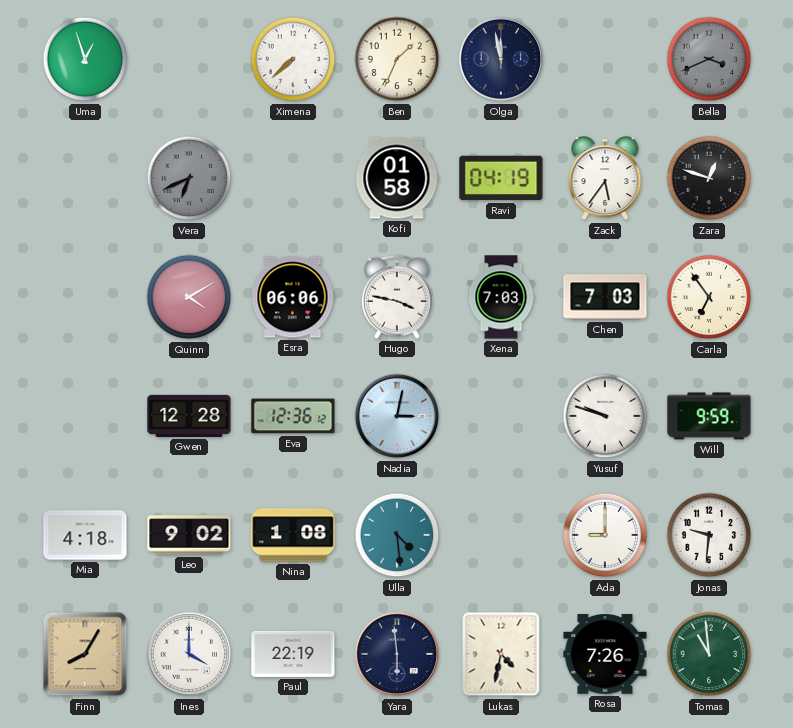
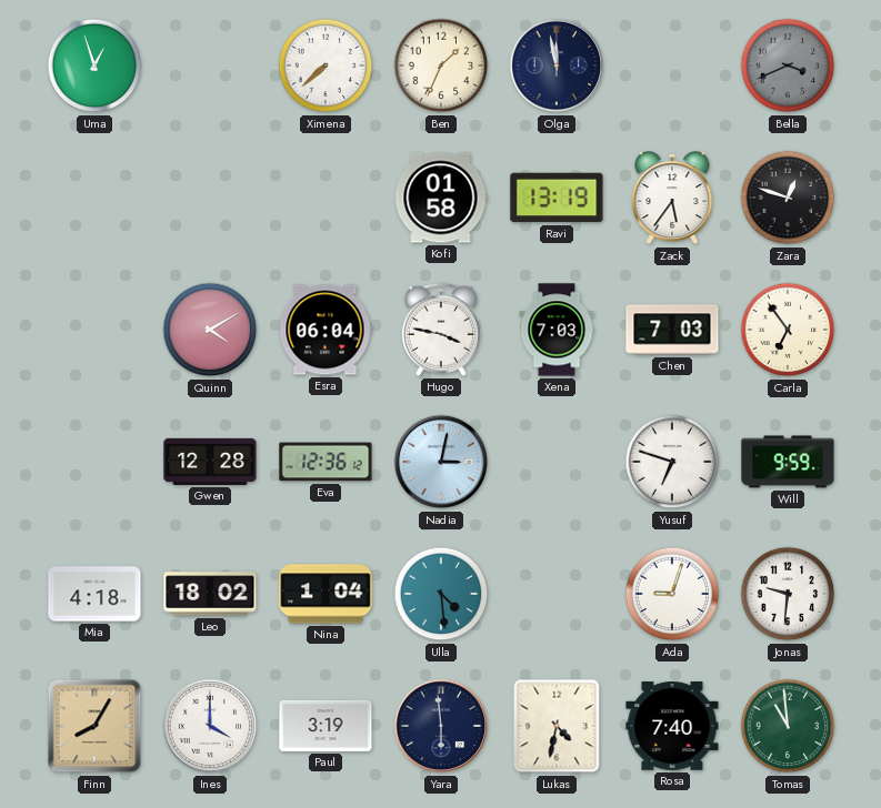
Vera: 6:41 -> none
Ravi: 04:19 -> 13:19
Esra: 06:06 -> 06:04
Yusuf: 9:48 -> 6:48
Leo: 9:02 -> 18:02
Nina: 1:08 -> 1:04
Ada: 9:00 -> 9:03
Paul: 22:19 -> 3:19
Rosa: 7:26 -> 7:40
